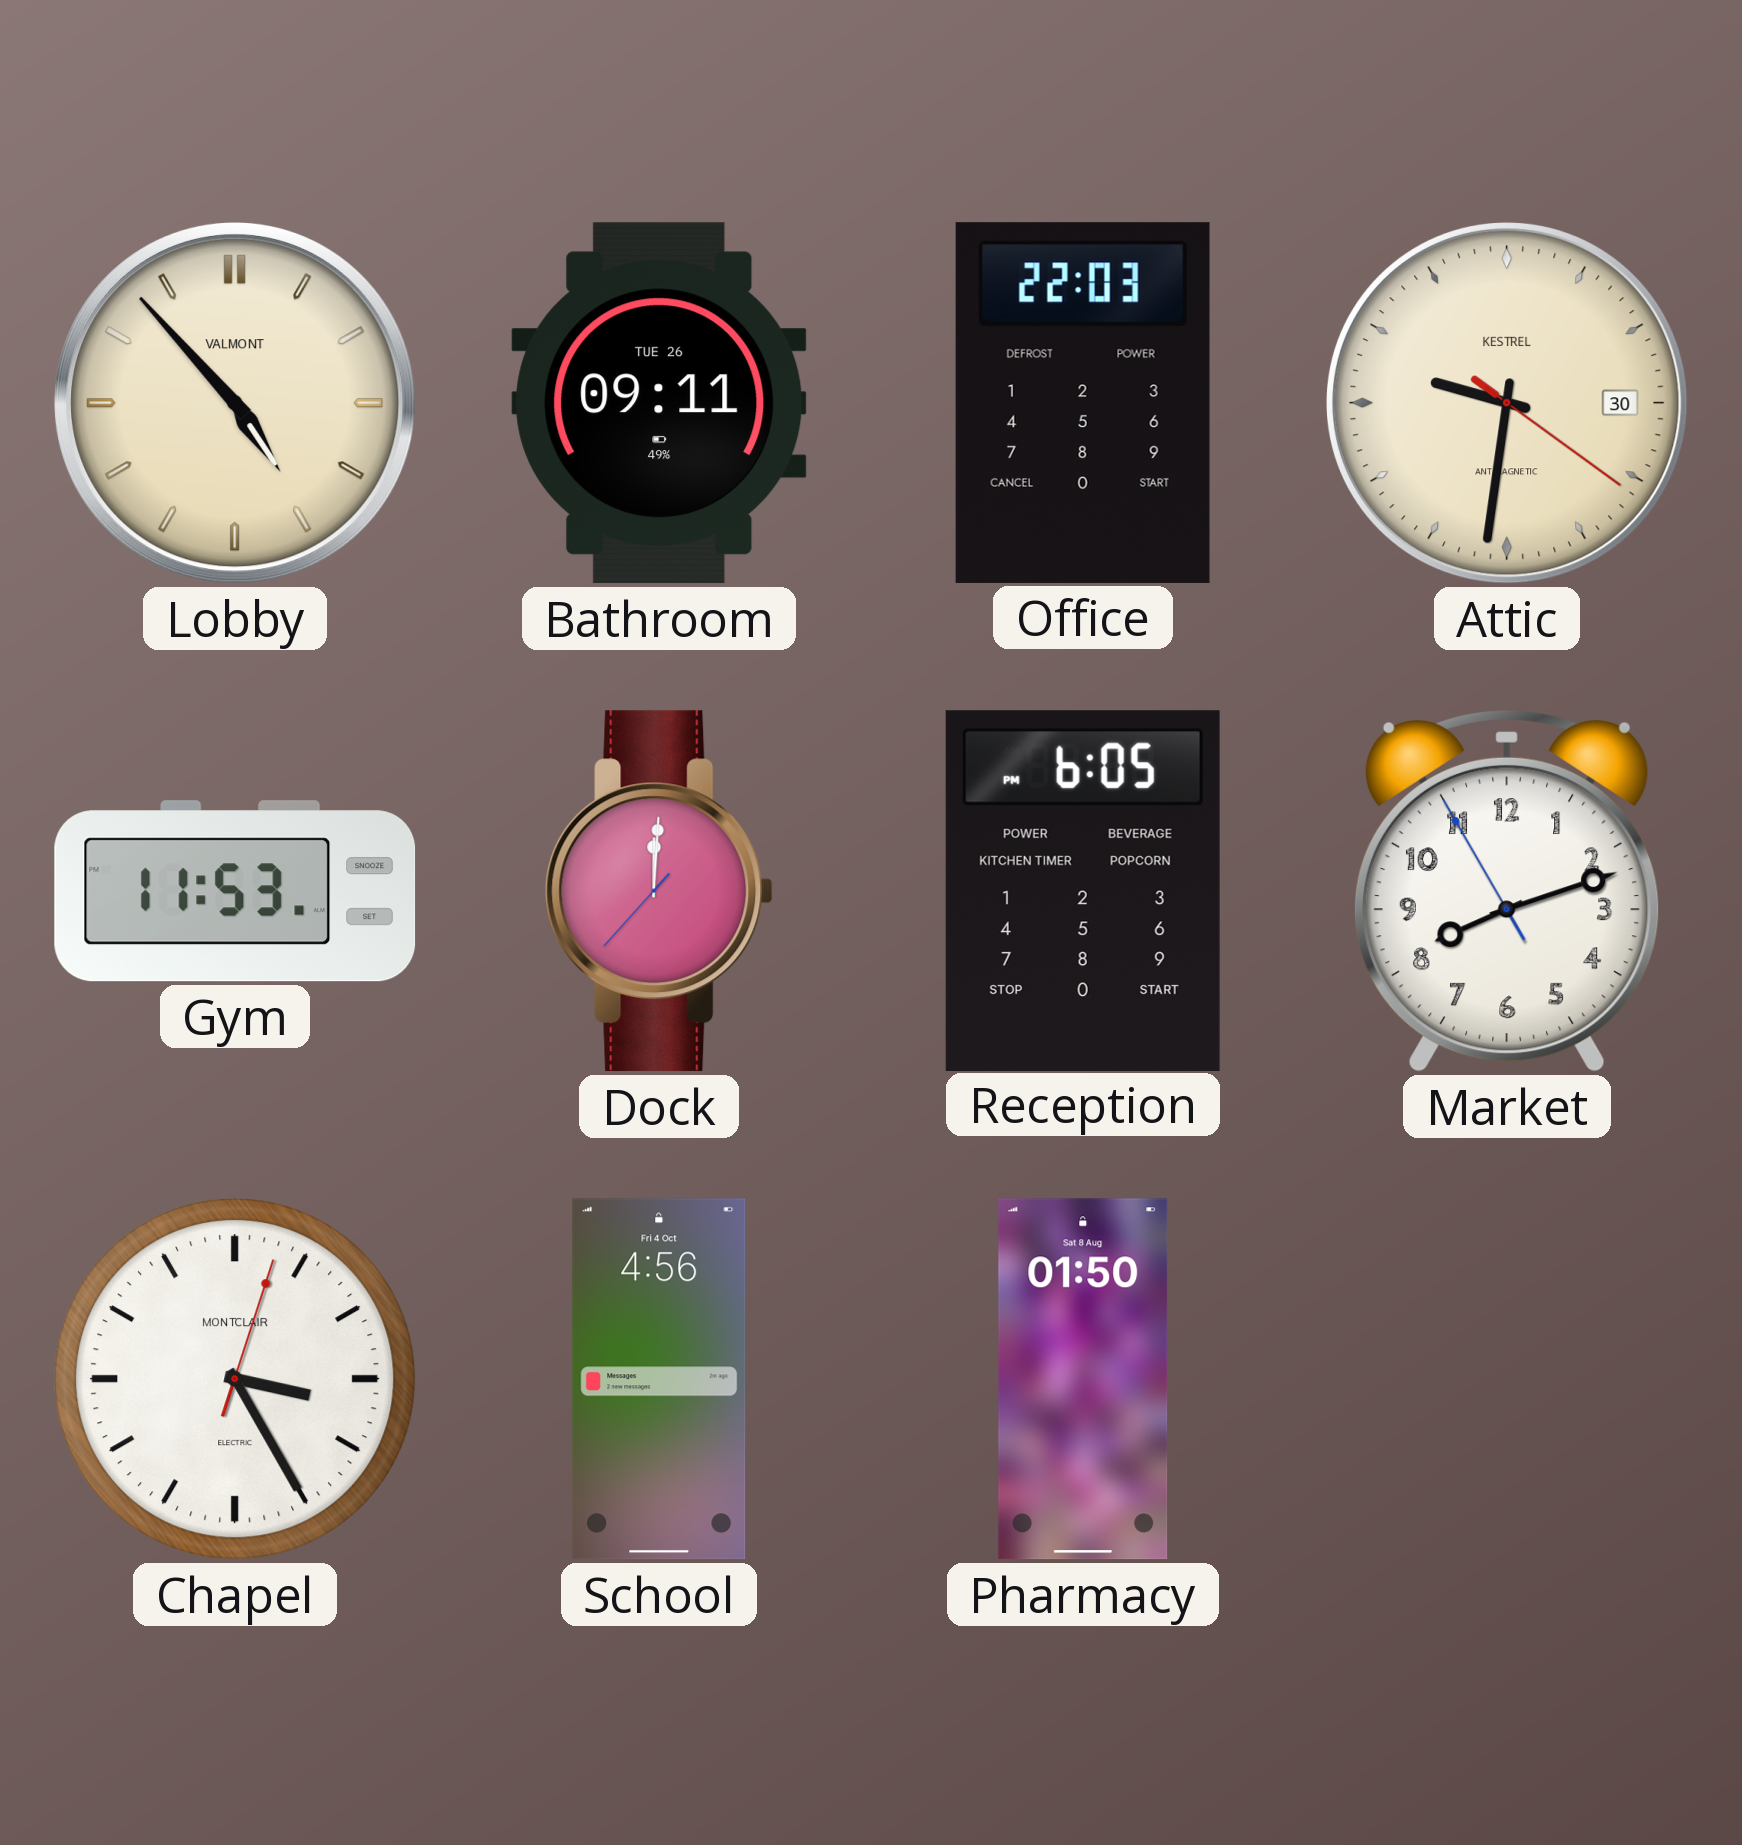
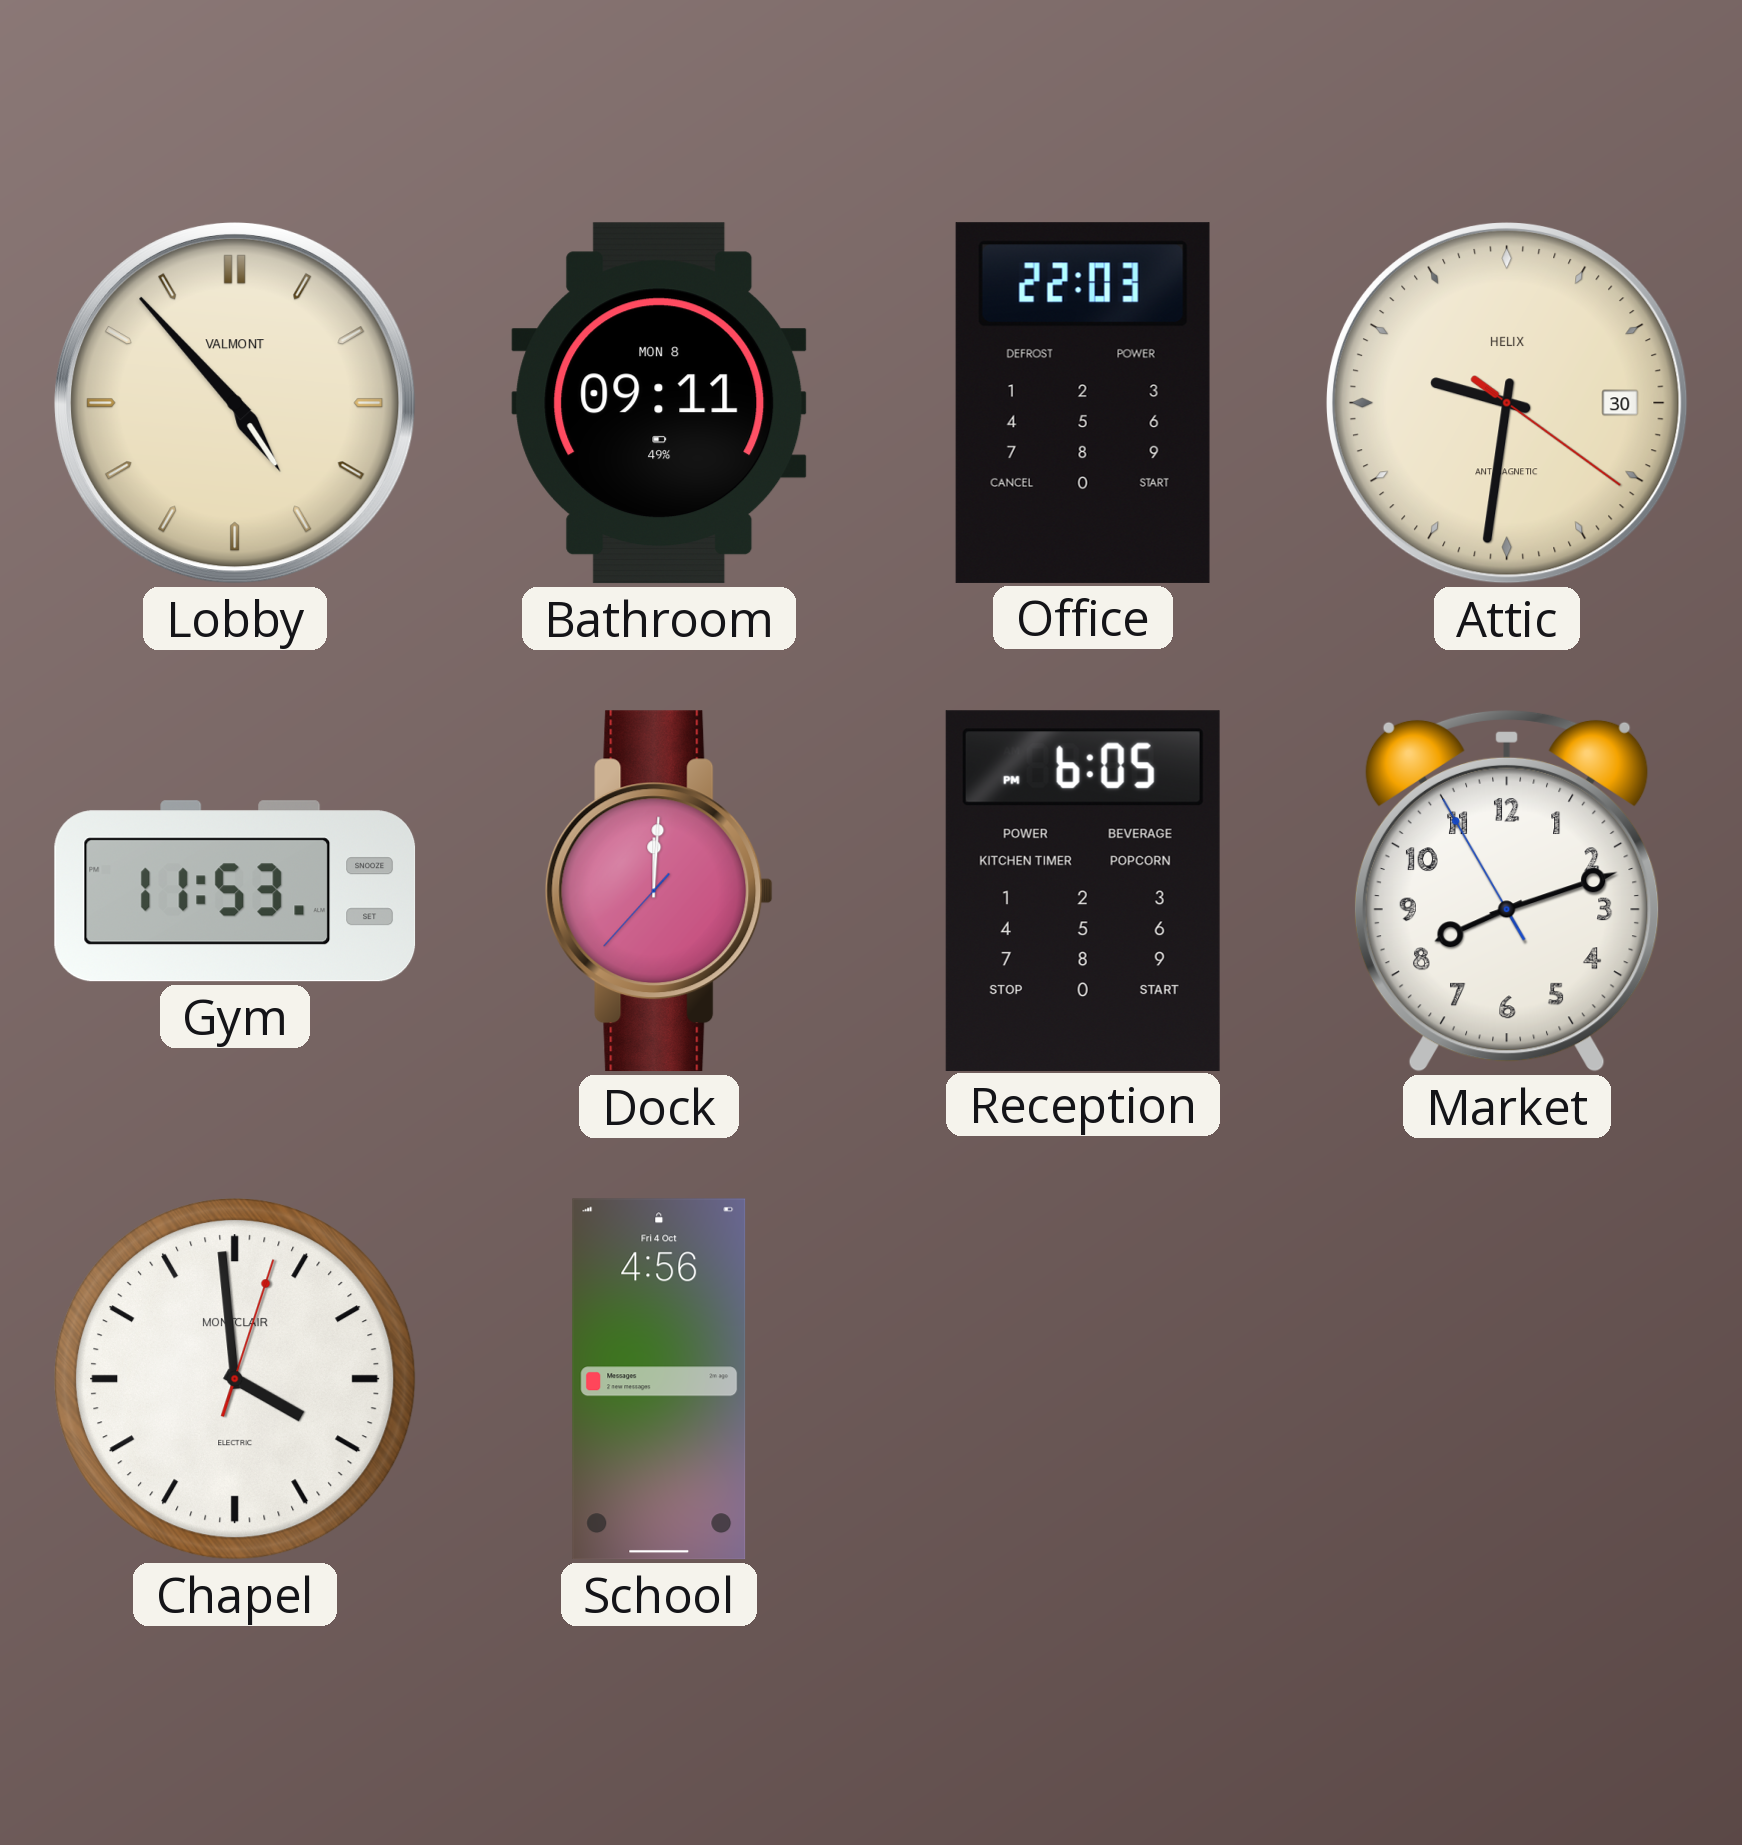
Bathroom date: TUE 26 -> MON 8
Attic brand: KESTREL -> HELIX
Chapel: 3:25 -> 3:59
Pharmacy: 01:50 -> none
